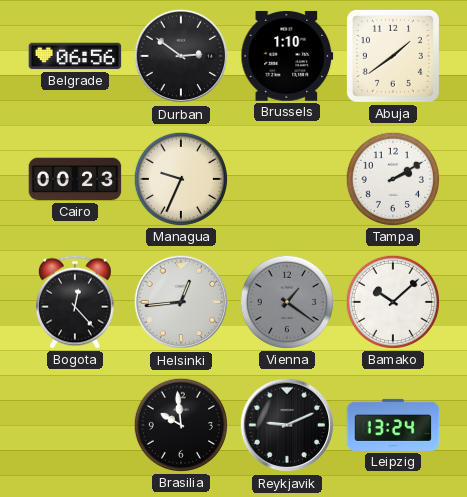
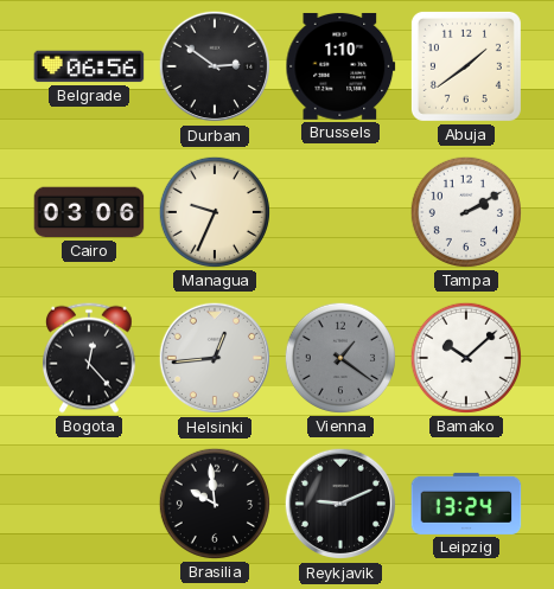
Cairo: 00:23 -> 03:06
